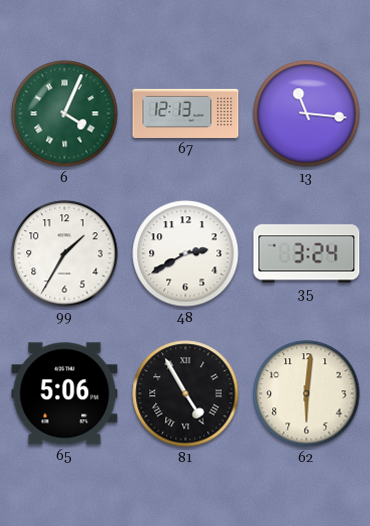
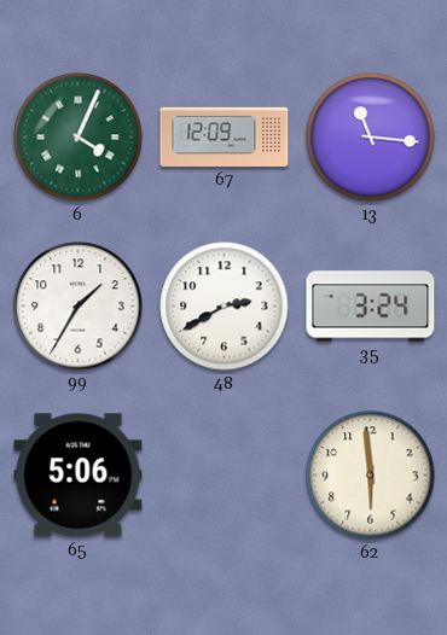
67: 12:13 -> 12:09
81: 4:55 -> none
62: 6:01 -> 5:59
